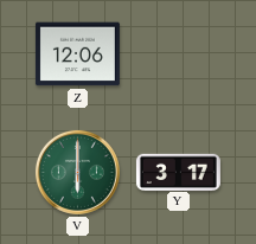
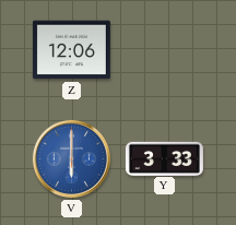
V dial: green -> blue
Y: 3:17 -> 3:33
